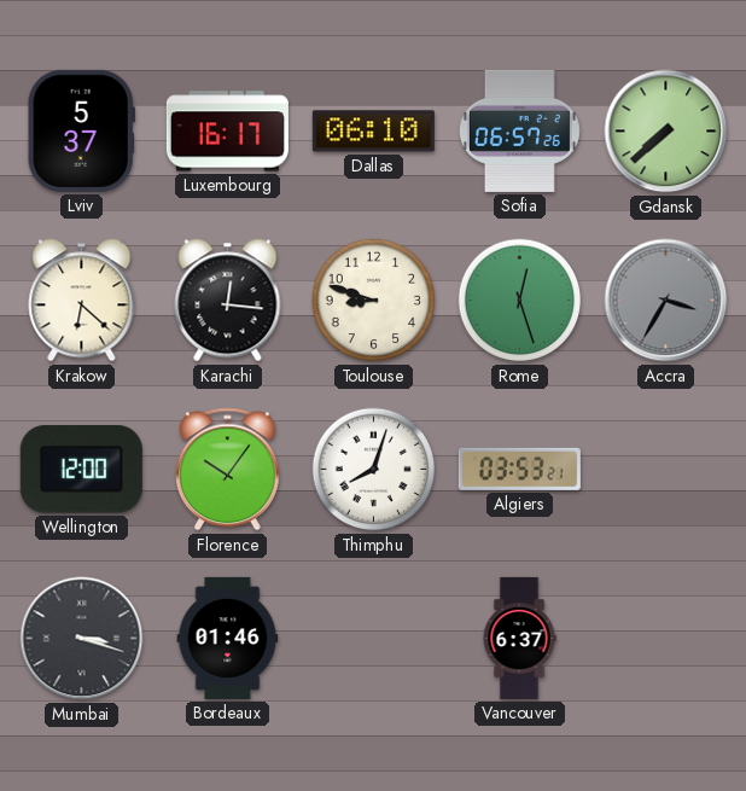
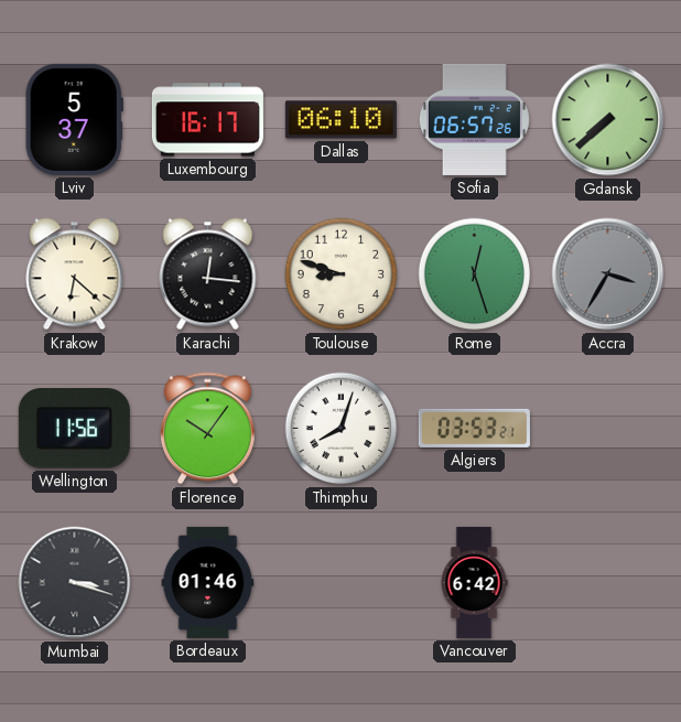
Wellington: 12:00 -> 11:56
Vancouver: 6:37 -> 6:42
